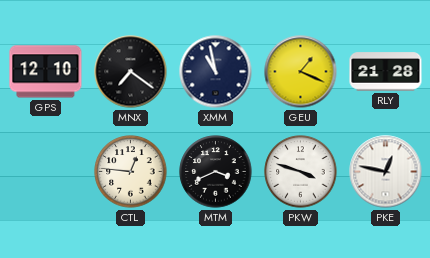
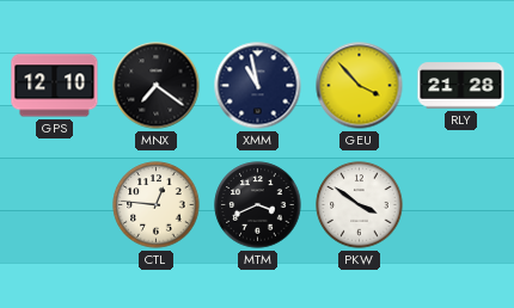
GEU: 1:19 -> 3:53
PKW: 3:48 -> 3:51
PKE: 12:47 -> none
